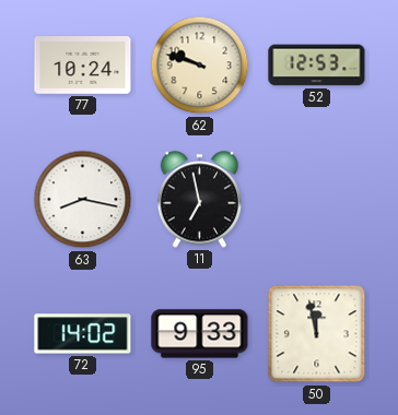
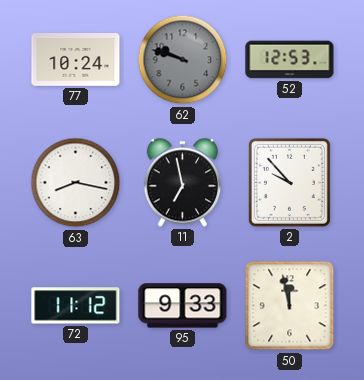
62 dial: cream -> grey
2: none -> 9:53
72: 14:02 -> 11:12
